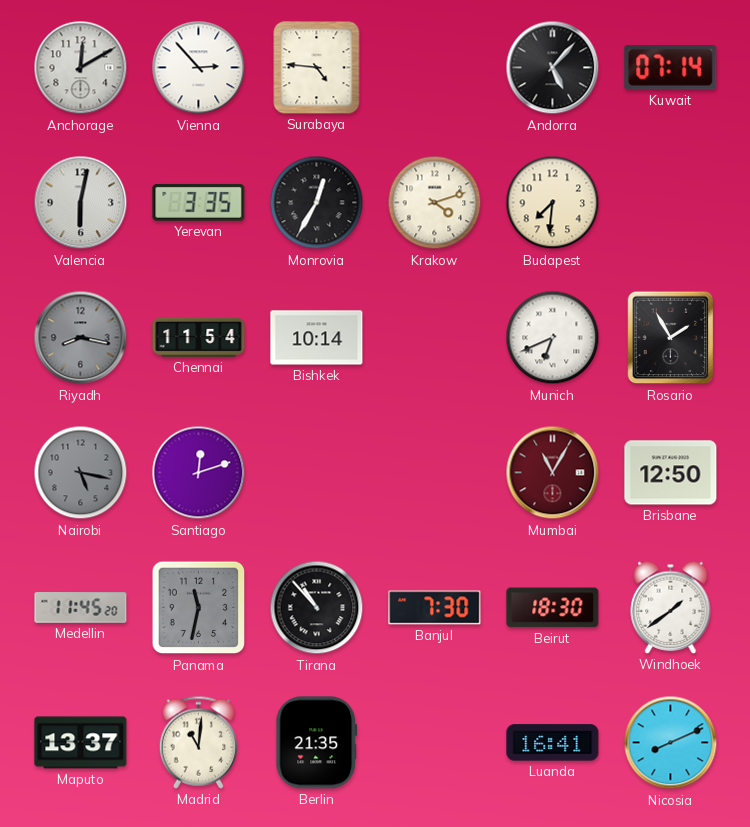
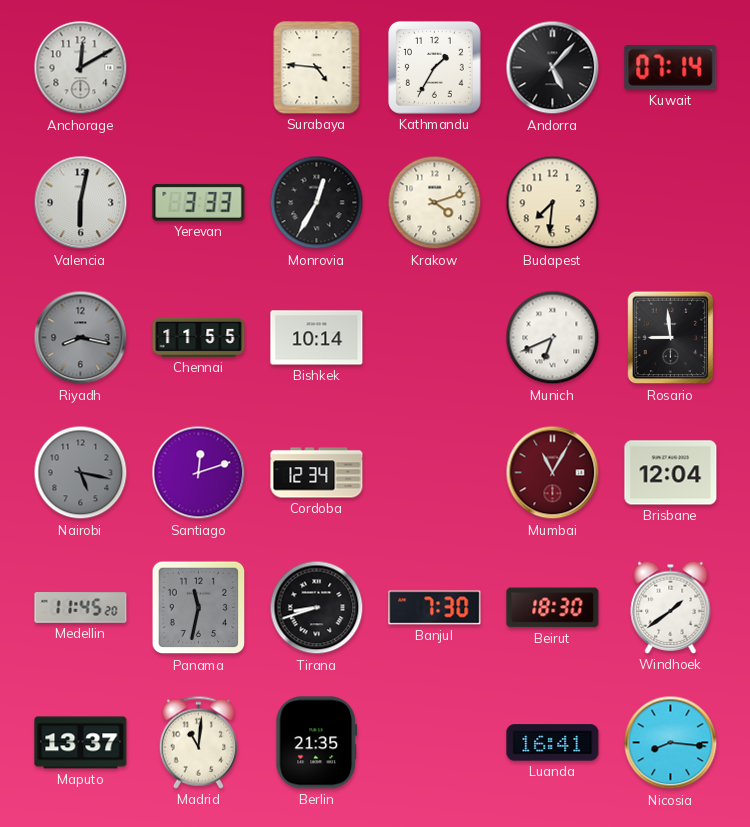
Vienna: 2:53 -> none
Kathmandu: none -> 1:35
Yerevan: 3:35 -> 3:33
Chennai: 11:54 -> 11:55
Rosario: 1:55 -> 8:59
Cordoba: none -> 12:34
Brisbane: 12:50 -> 12:04
Tirana: 10:53 -> 8:42
Nicosia: 8:11 -> 8:16
